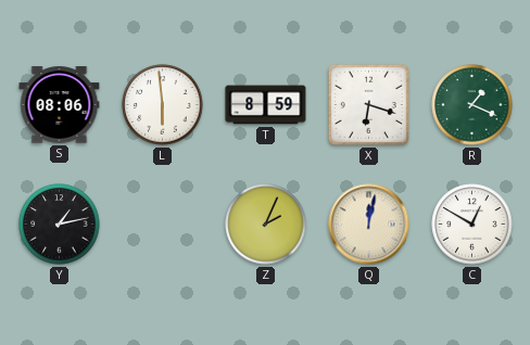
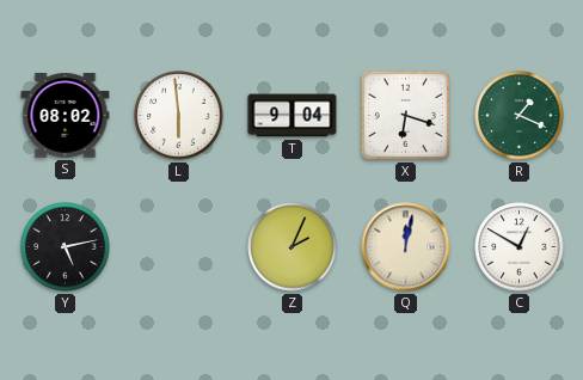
S: 08:06 -> 08:02
T: 8:59 -> 9:04
Y: 1:13 -> 5:13
